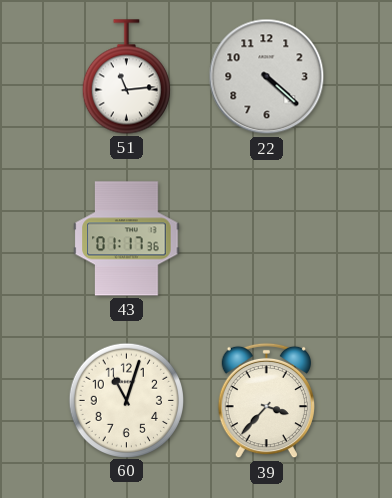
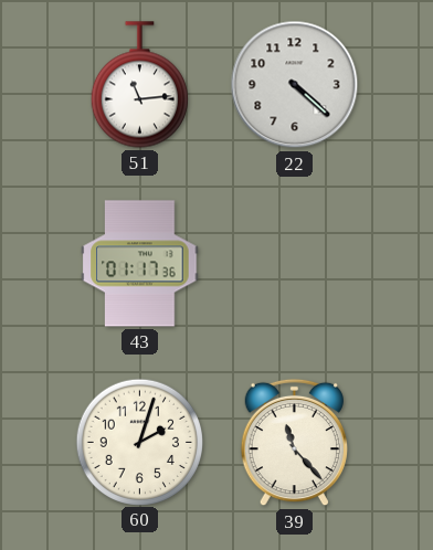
60: 11:03 -> 2:03
39: 3:37 -> 11:23
